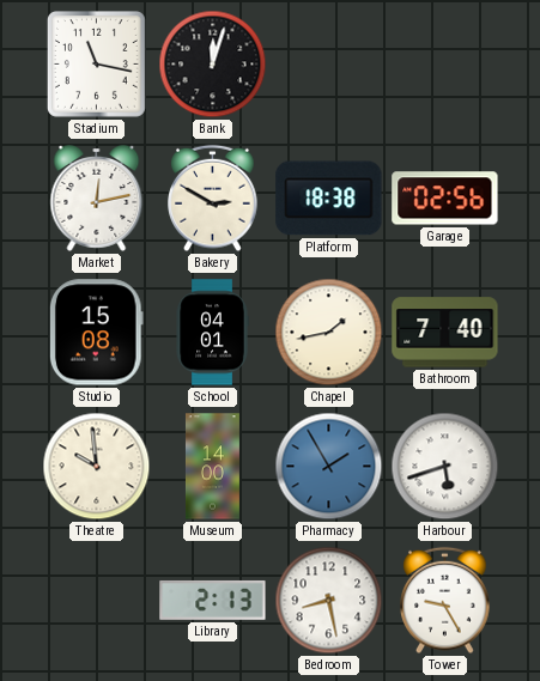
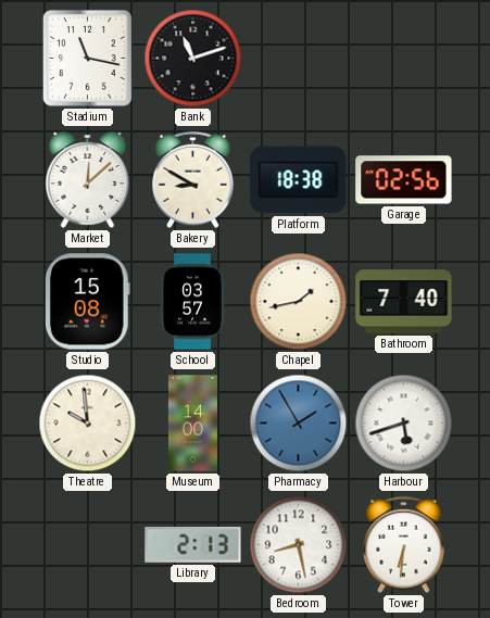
Bank: 12:03 -> 11:12
Market: 12:13 -> 12:08
Bakery: 2:50 -> 8:50
School: 04:01 -> 03:57
Tower: 9:25 -> 6:31
